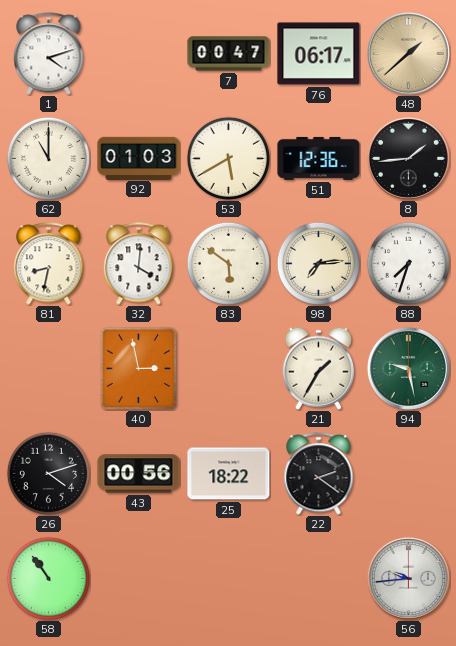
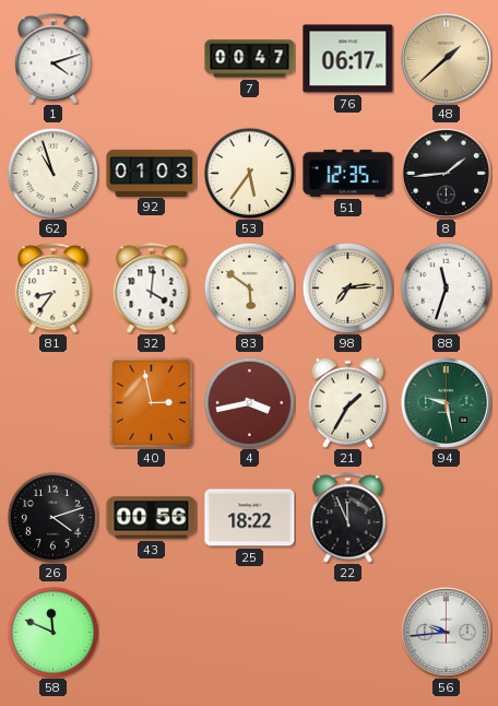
62: 11:00 -> 10:57
53: 5:40 -> 5:36
51: 12:36 -> 12:35
81: 8:32 -> 8:36
88: 7:33 -> 11:33
4: none -> 3:43
22: 2:21 -> 11:56
58: 10:54 -> 11:49
